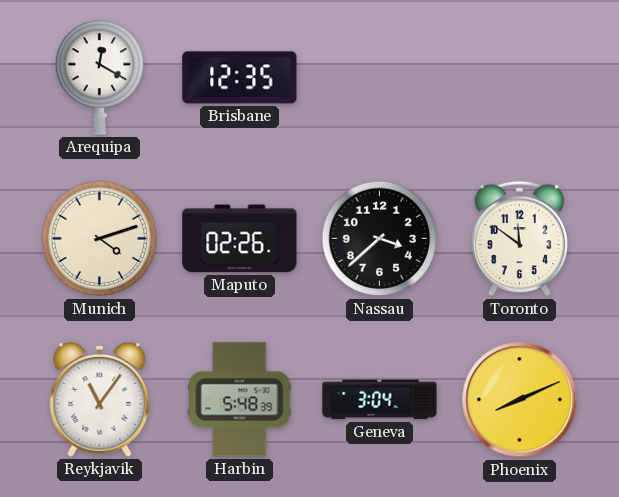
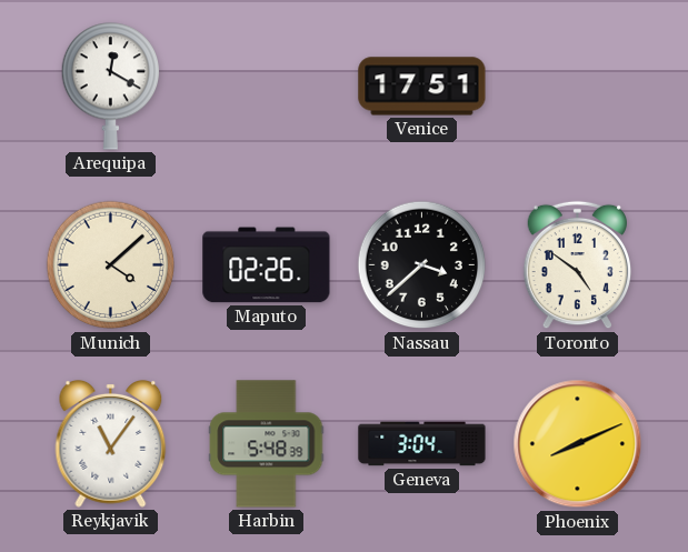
Brisbane: 12:35 -> none
Venice: none -> 17:51
Munich: 4:12 -> 4:08
Toronto: 11:51 -> 4:51
